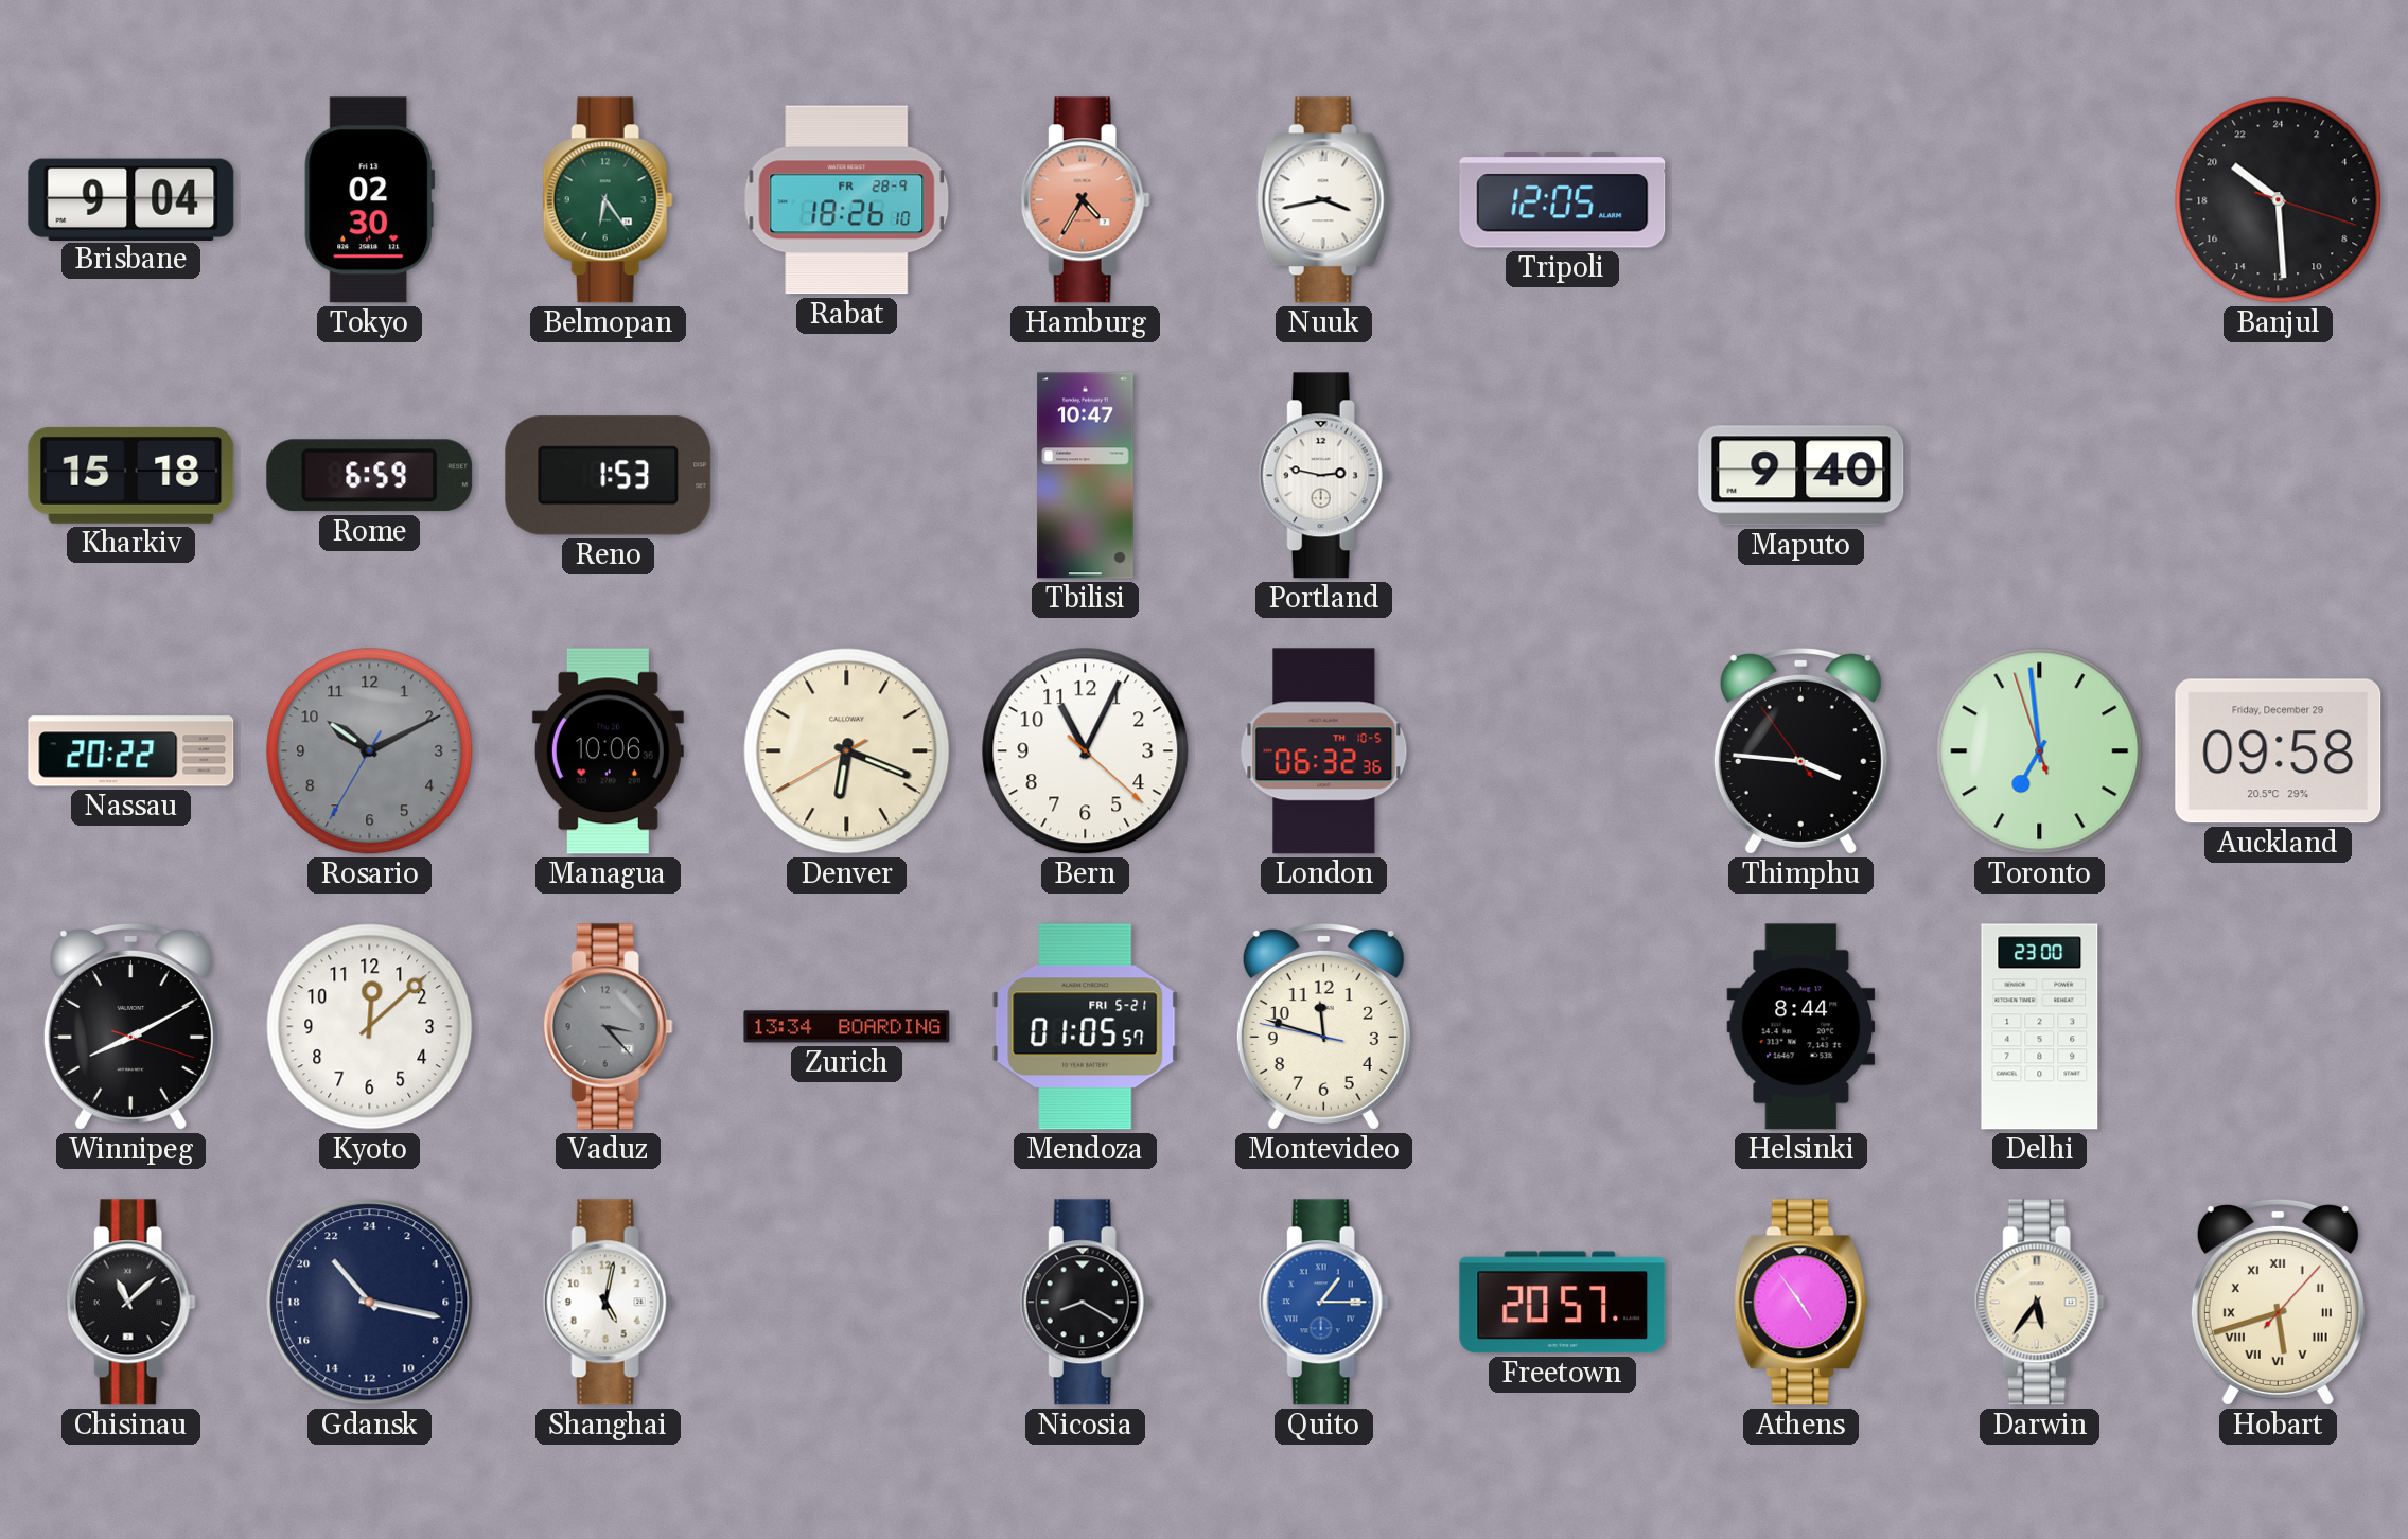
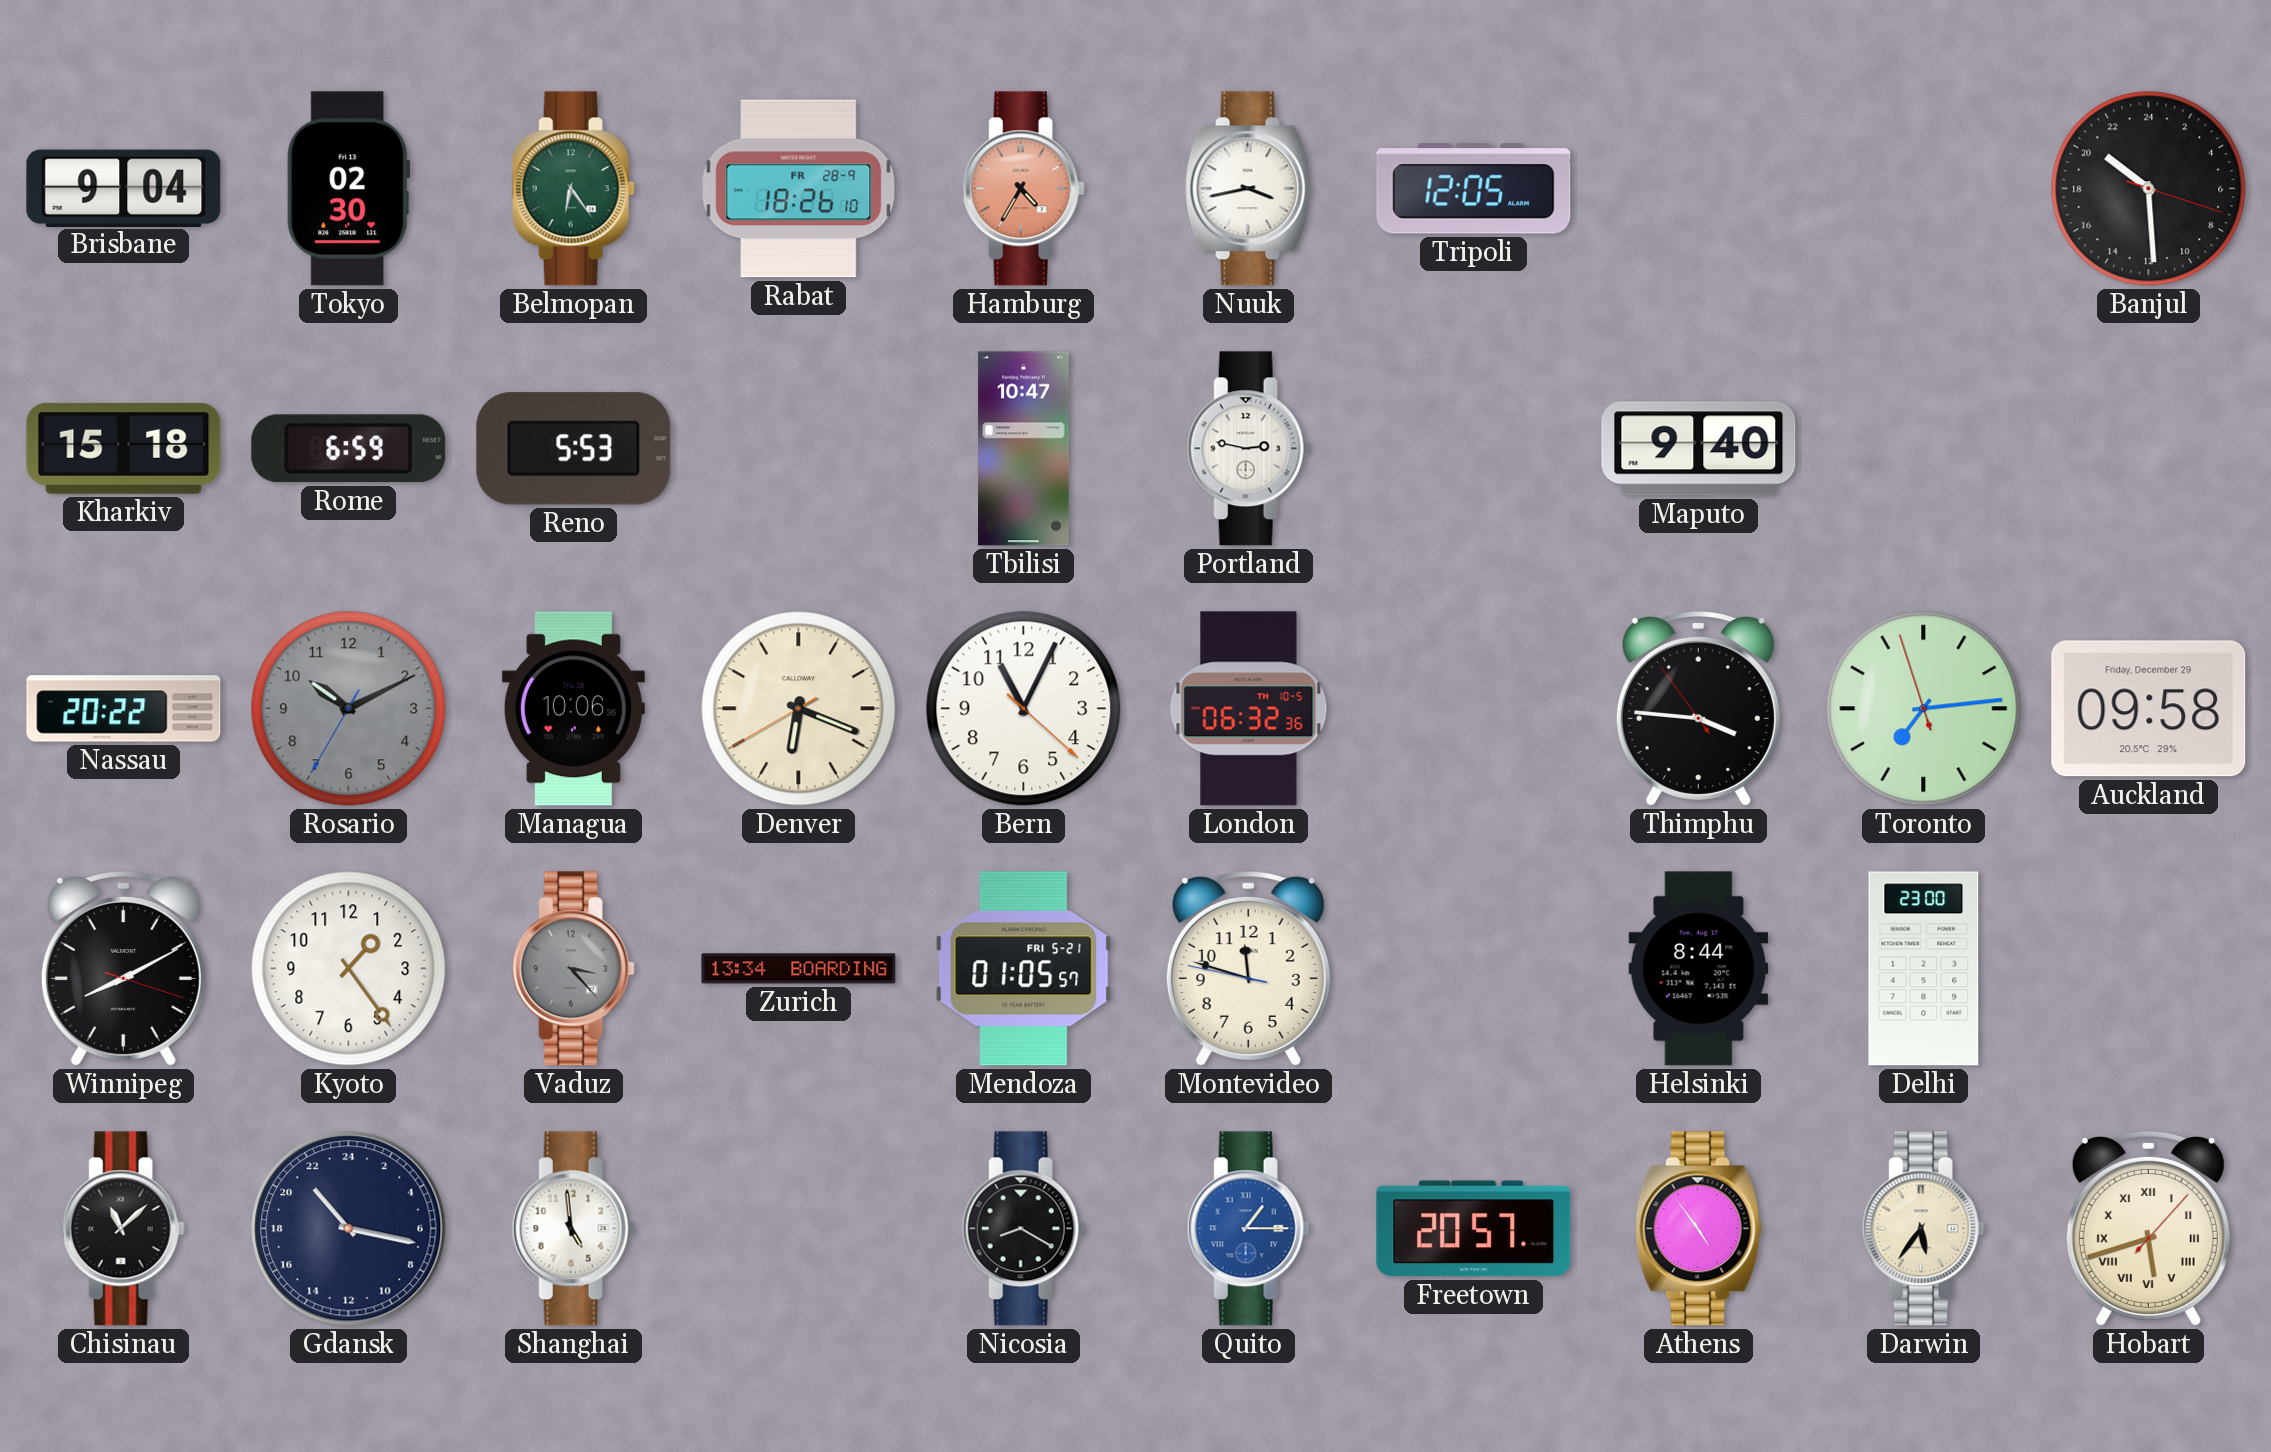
Reno: 1:53 -> 5:53
Toronto: 6:58 -> 7:13
Kyoto: 12:08 -> 1:24
Shanghai: 5:02 -> 4:59
